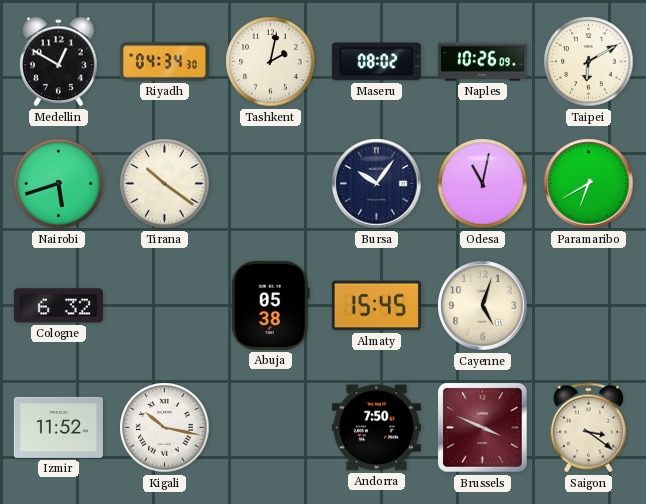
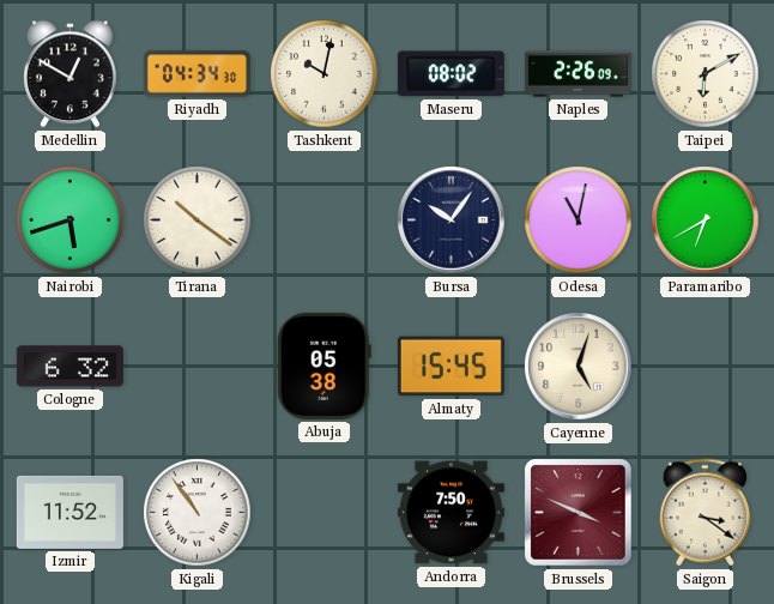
Tashkent: 2:02 -> 10:02
Naples: 10:26 -> 2:26
Kigali: 10:17 -> 10:54
